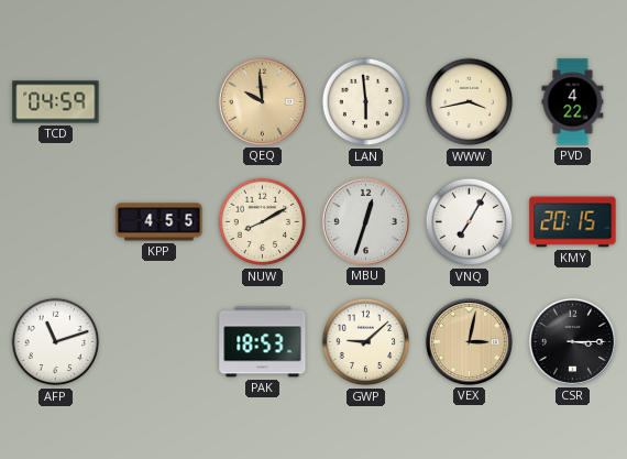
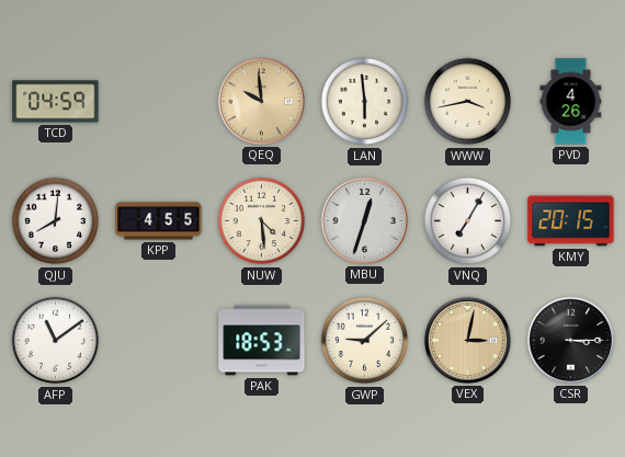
PVD: 4:22 -> 4:26
QJU: none -> 8:01
NUW: 8:10 -> 4:29
AFP: 11:12 -> 11:09
